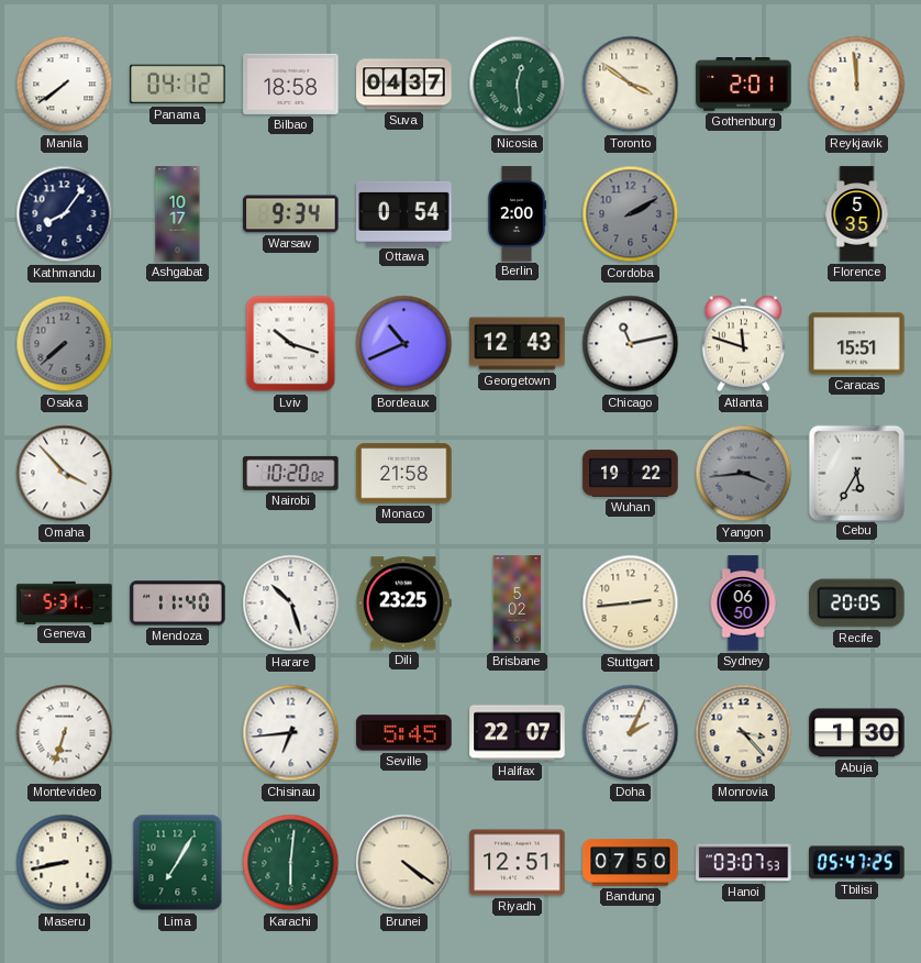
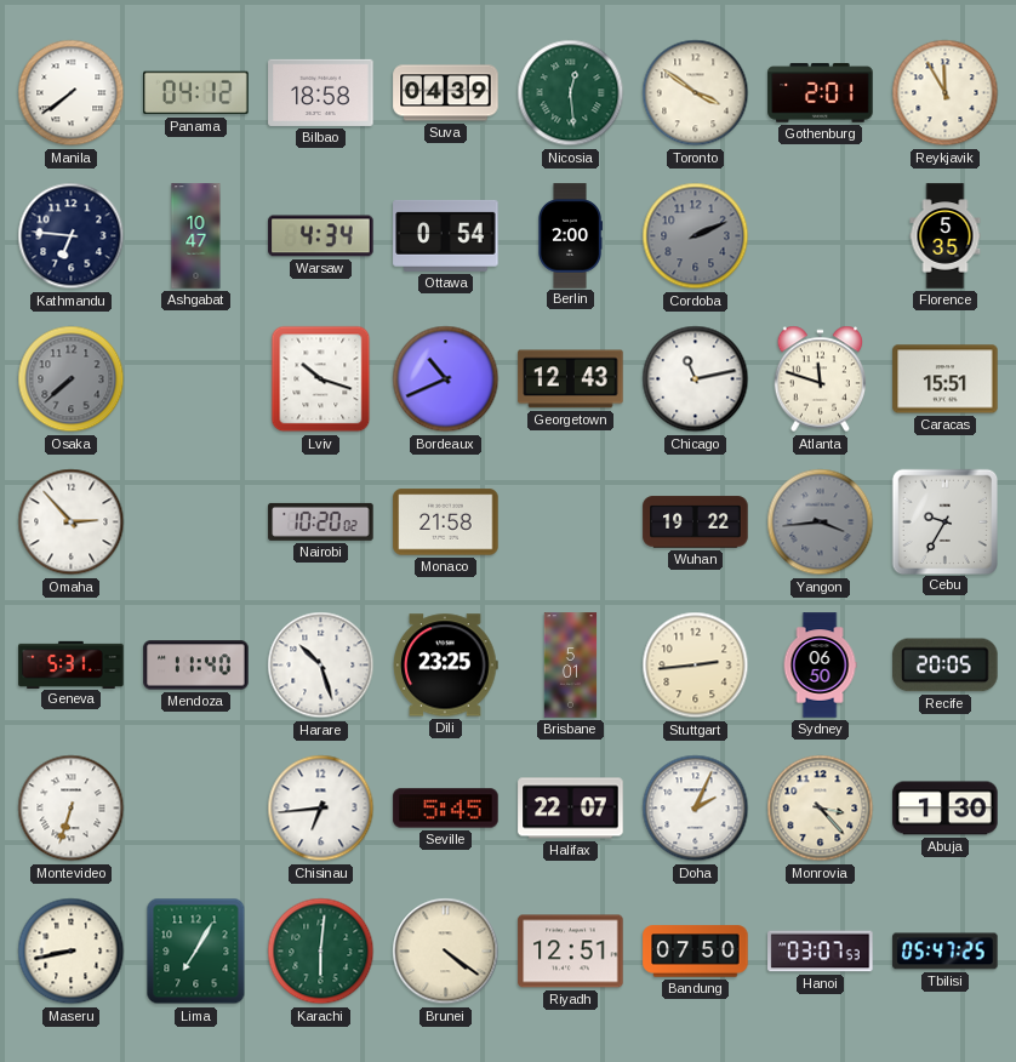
Suva: 04:37 -> 04:39
Reykjavik: 11:59 -> 11:55
Kathmandu: 8:06 -> 6:46
Ashgabat: 10:17 -> 10:47
Warsaw: 9:34 -> 4:34
Cordoba: 2:10 -> 2:11
Omaha: 3:53 -> 2:53
Cebu: 5:35 -> 9:35
Brisbane: 5:02 -> 5:01
